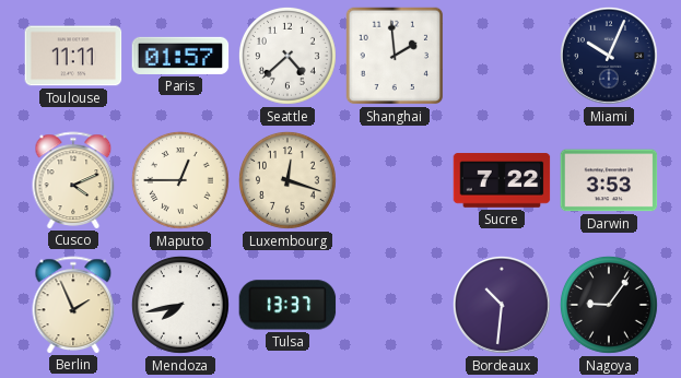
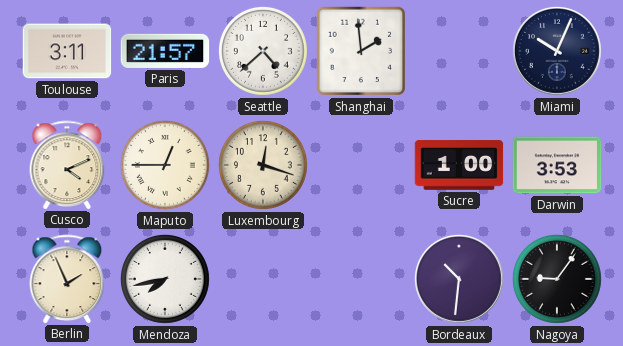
Toulouse: 11:11 -> 3:11
Paris: 01:57 -> 21:57
Sucre: 7:22 -> 1:00
Tulsa: 13:37 -> none
